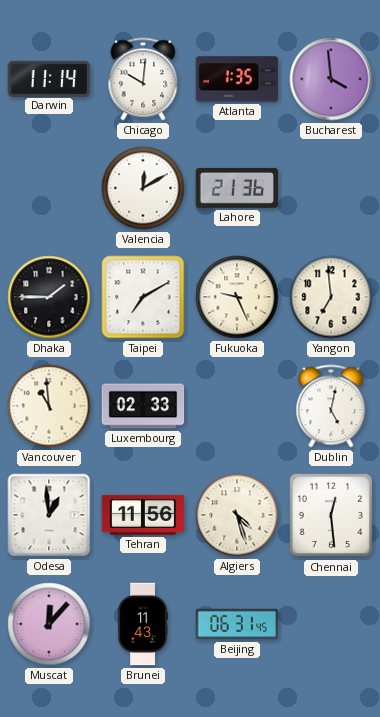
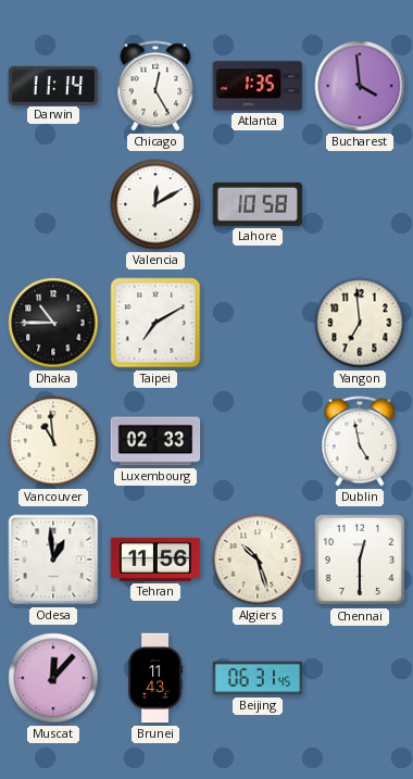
Chicago: 10:01 -> 12:25
Lahore: 21:36 -> 10:58
Dhaka: 1:45 -> 10:45
Fukuoka: 9:26 -> none
Dublin: 5:02 -> 4:58
Algiers: 4:27 -> 10:27
Chennai: 12:29 -> 12:30
